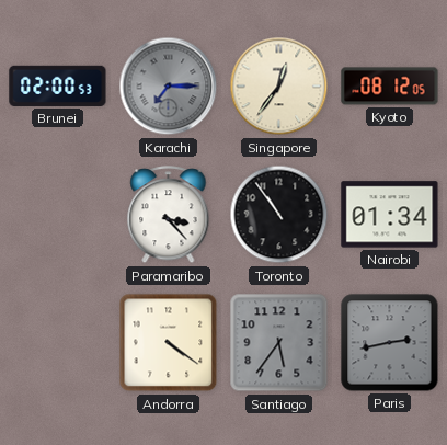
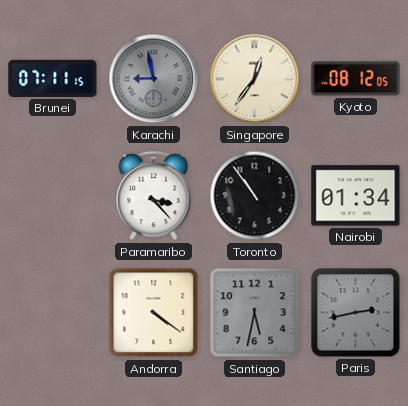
Brunei: 02:00 -> 07:11
Karachi: 7:15 -> 8:58
Santiago: 5:36 -> 5:32
